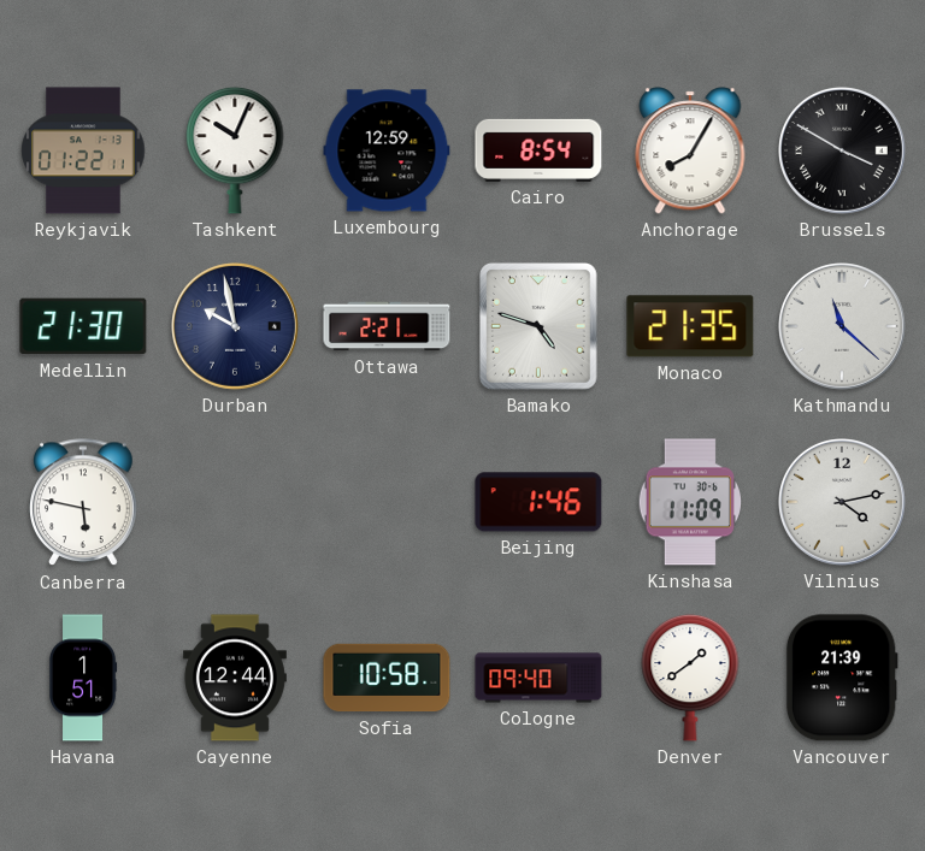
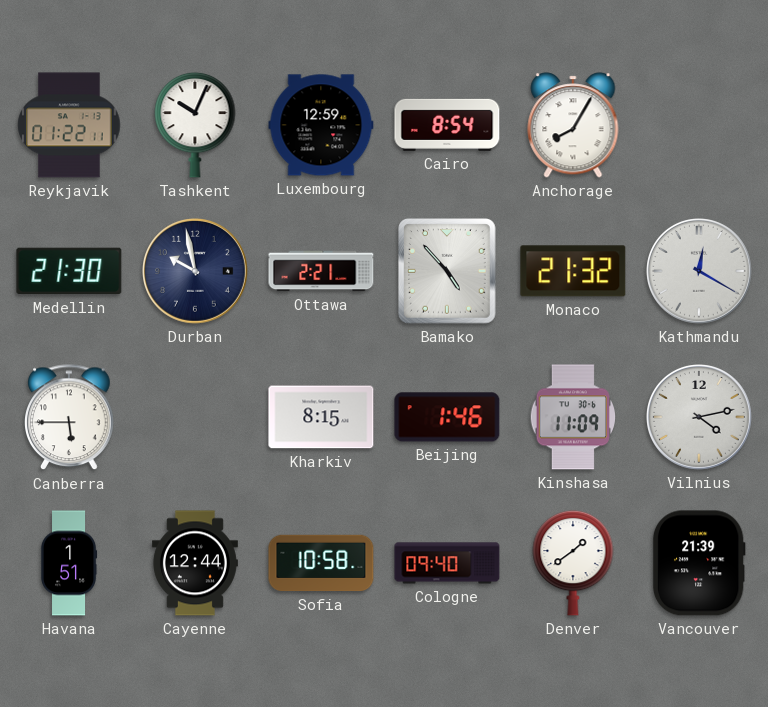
Brussels: 3:50 -> none
Bamako: 4:48 -> 4:53
Monaco: 21:35 -> 21:32
Kathmandu: 11:22 -> 12:20
Canberra: 5:47 -> 5:45
Kharkiv: none -> 8:15
